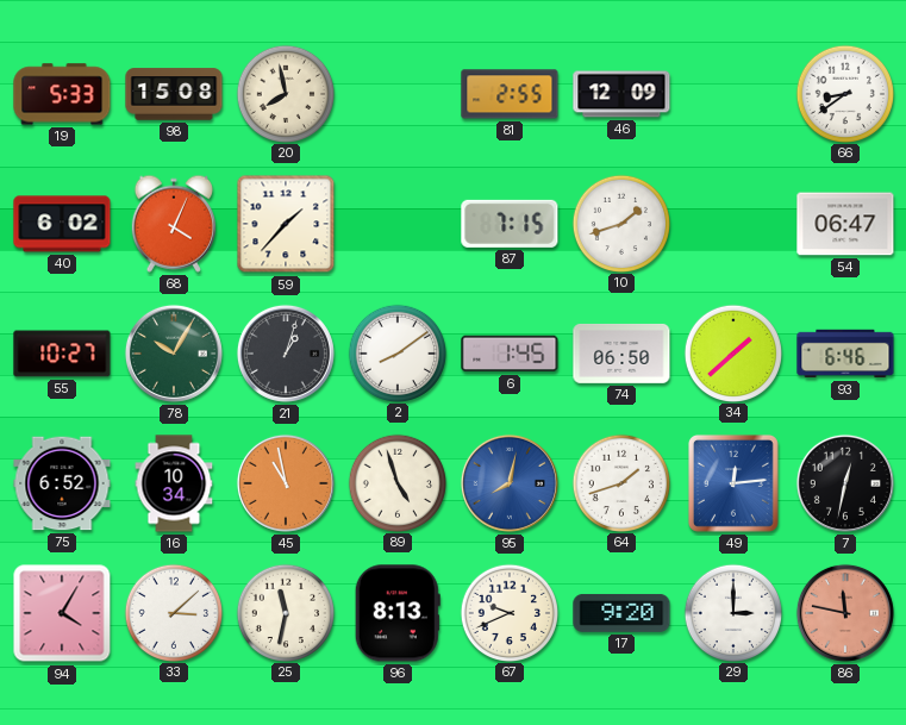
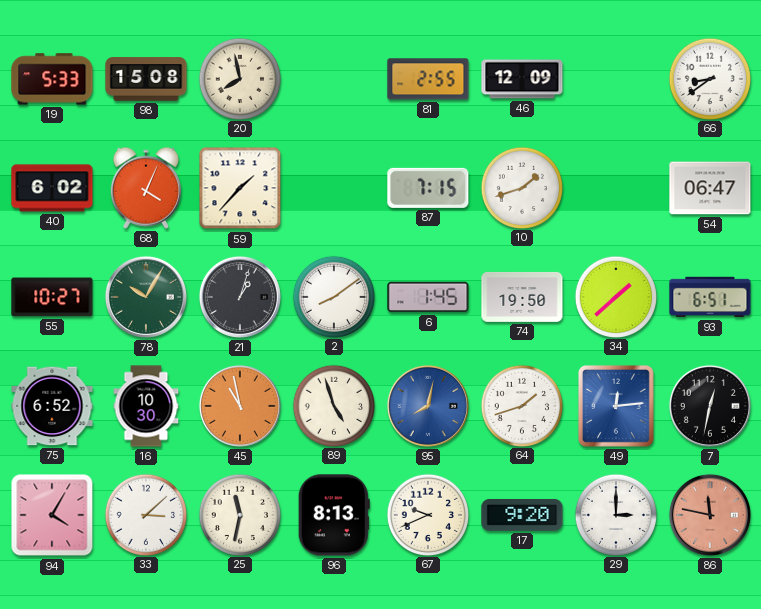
74: 06:50 -> 19:50
93: 6:46 -> 6:51
16: 10:34 -> 10:30
